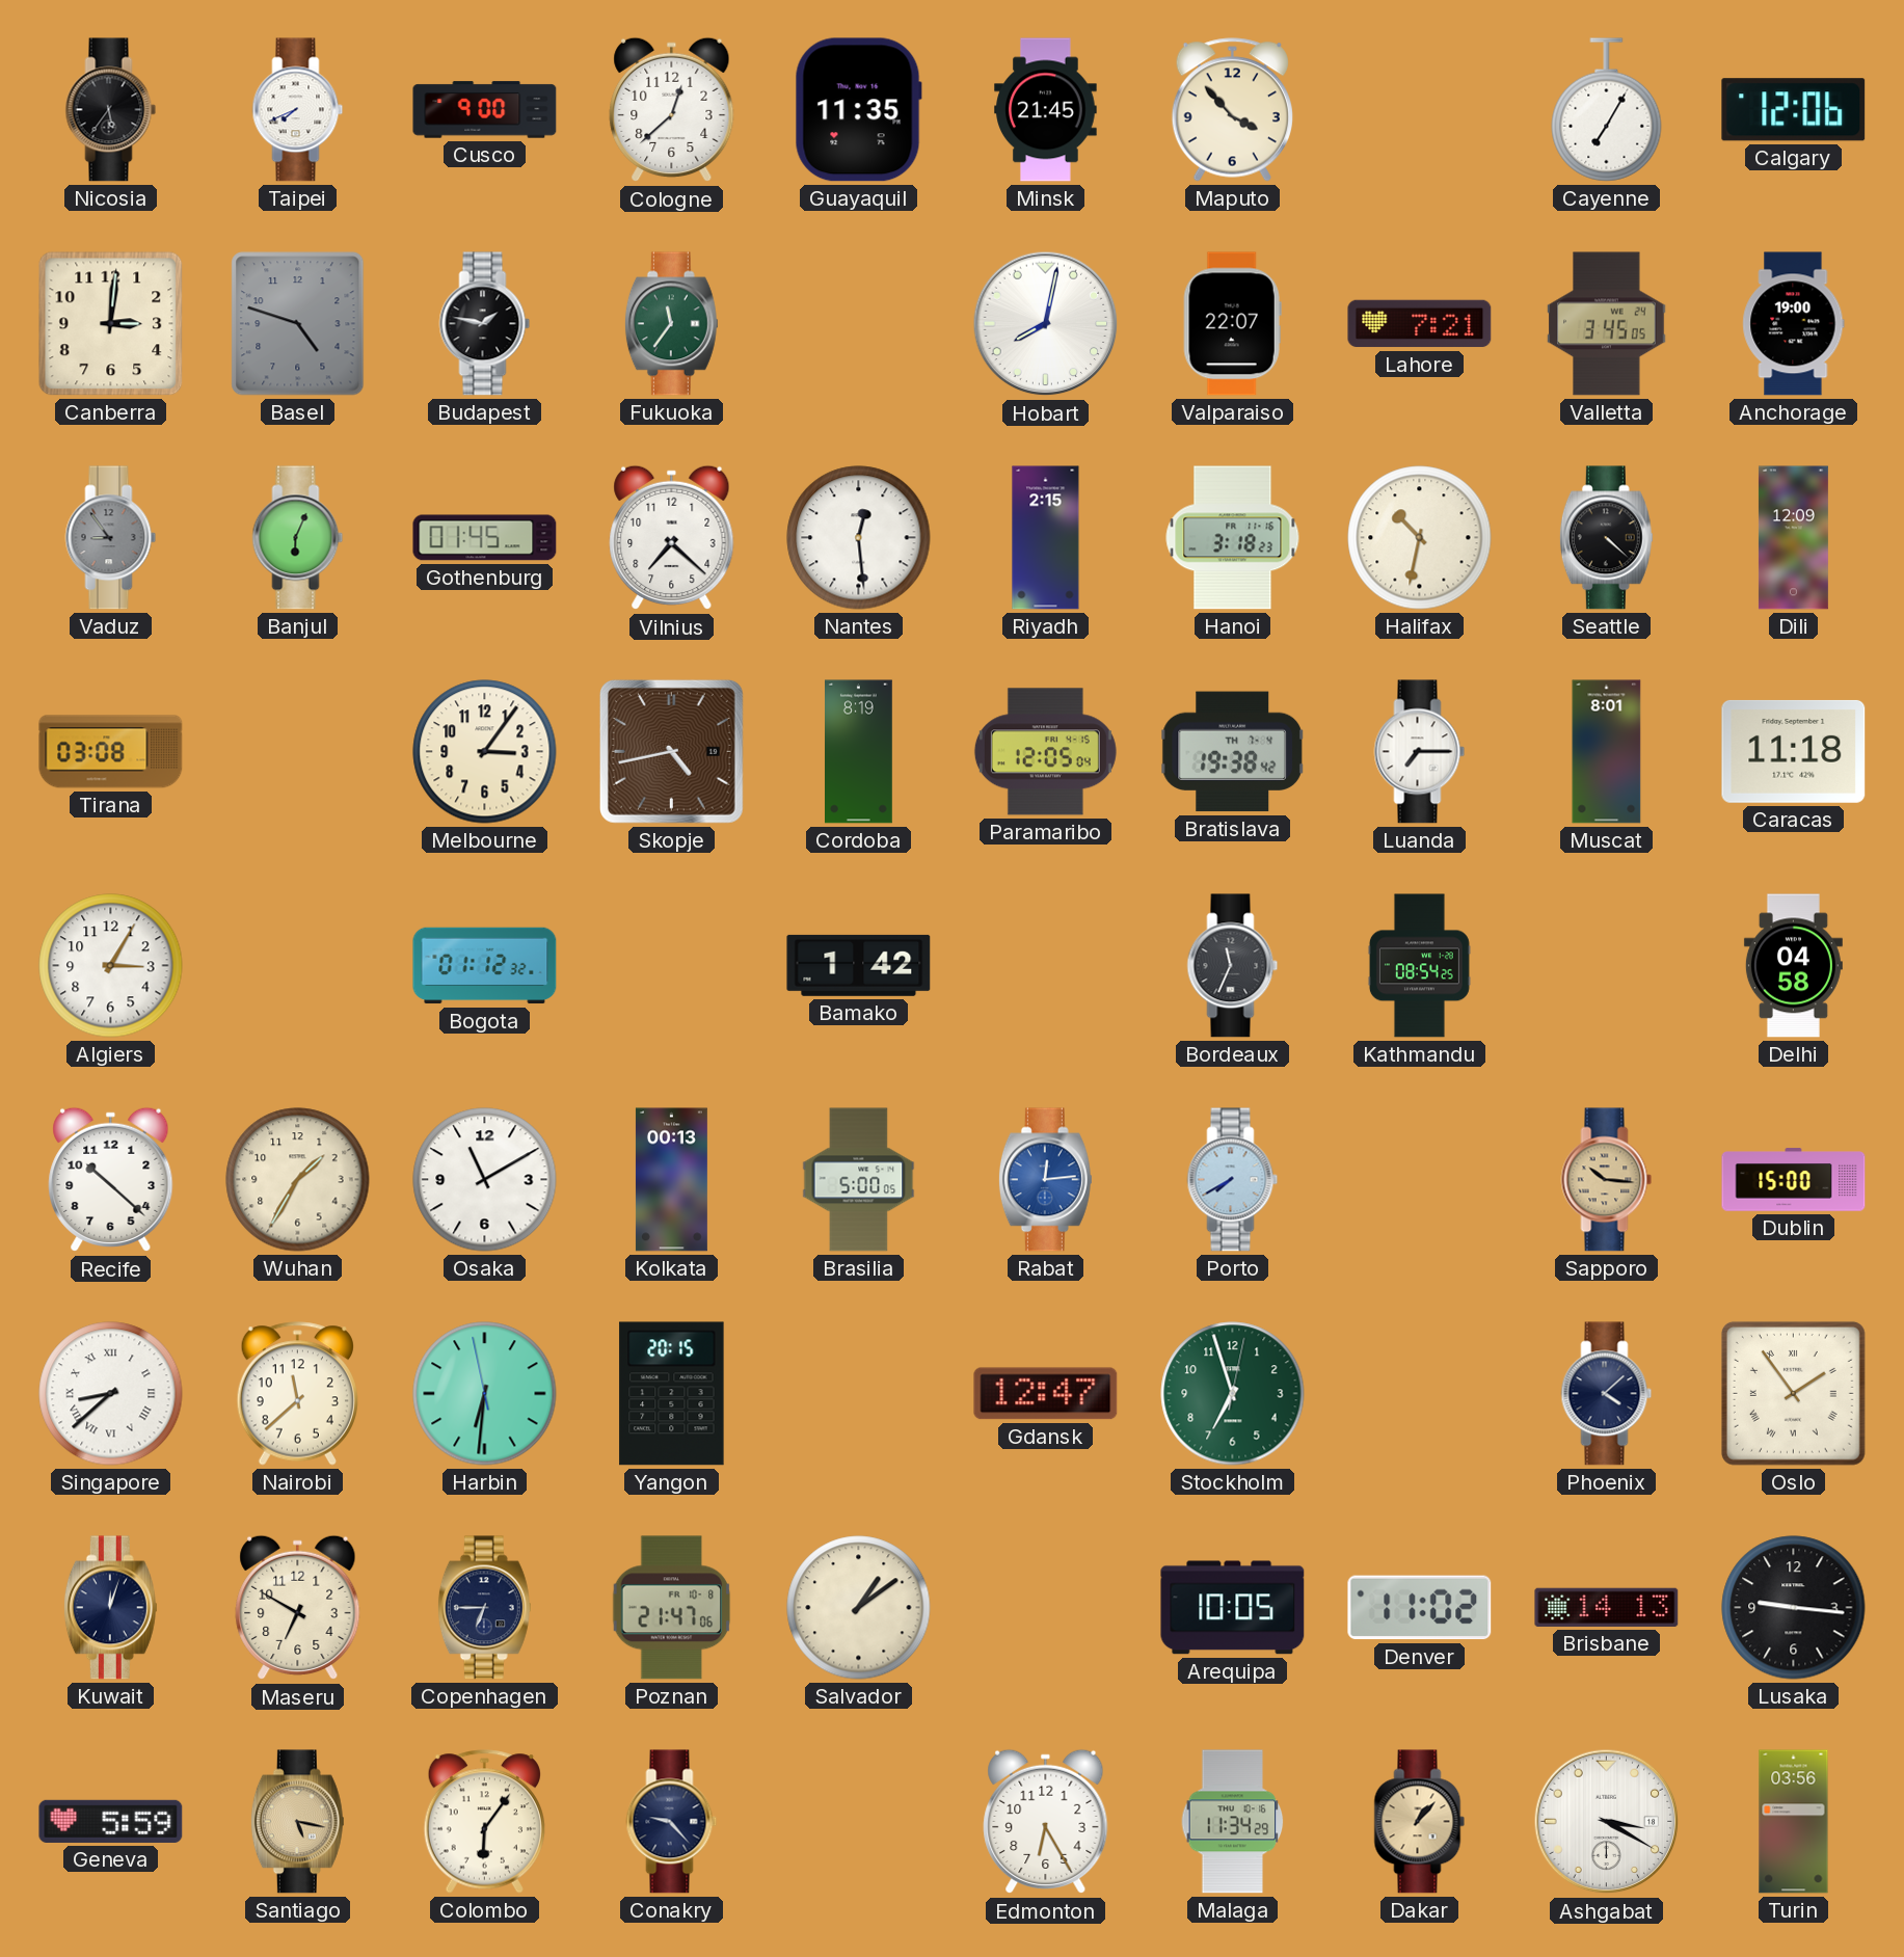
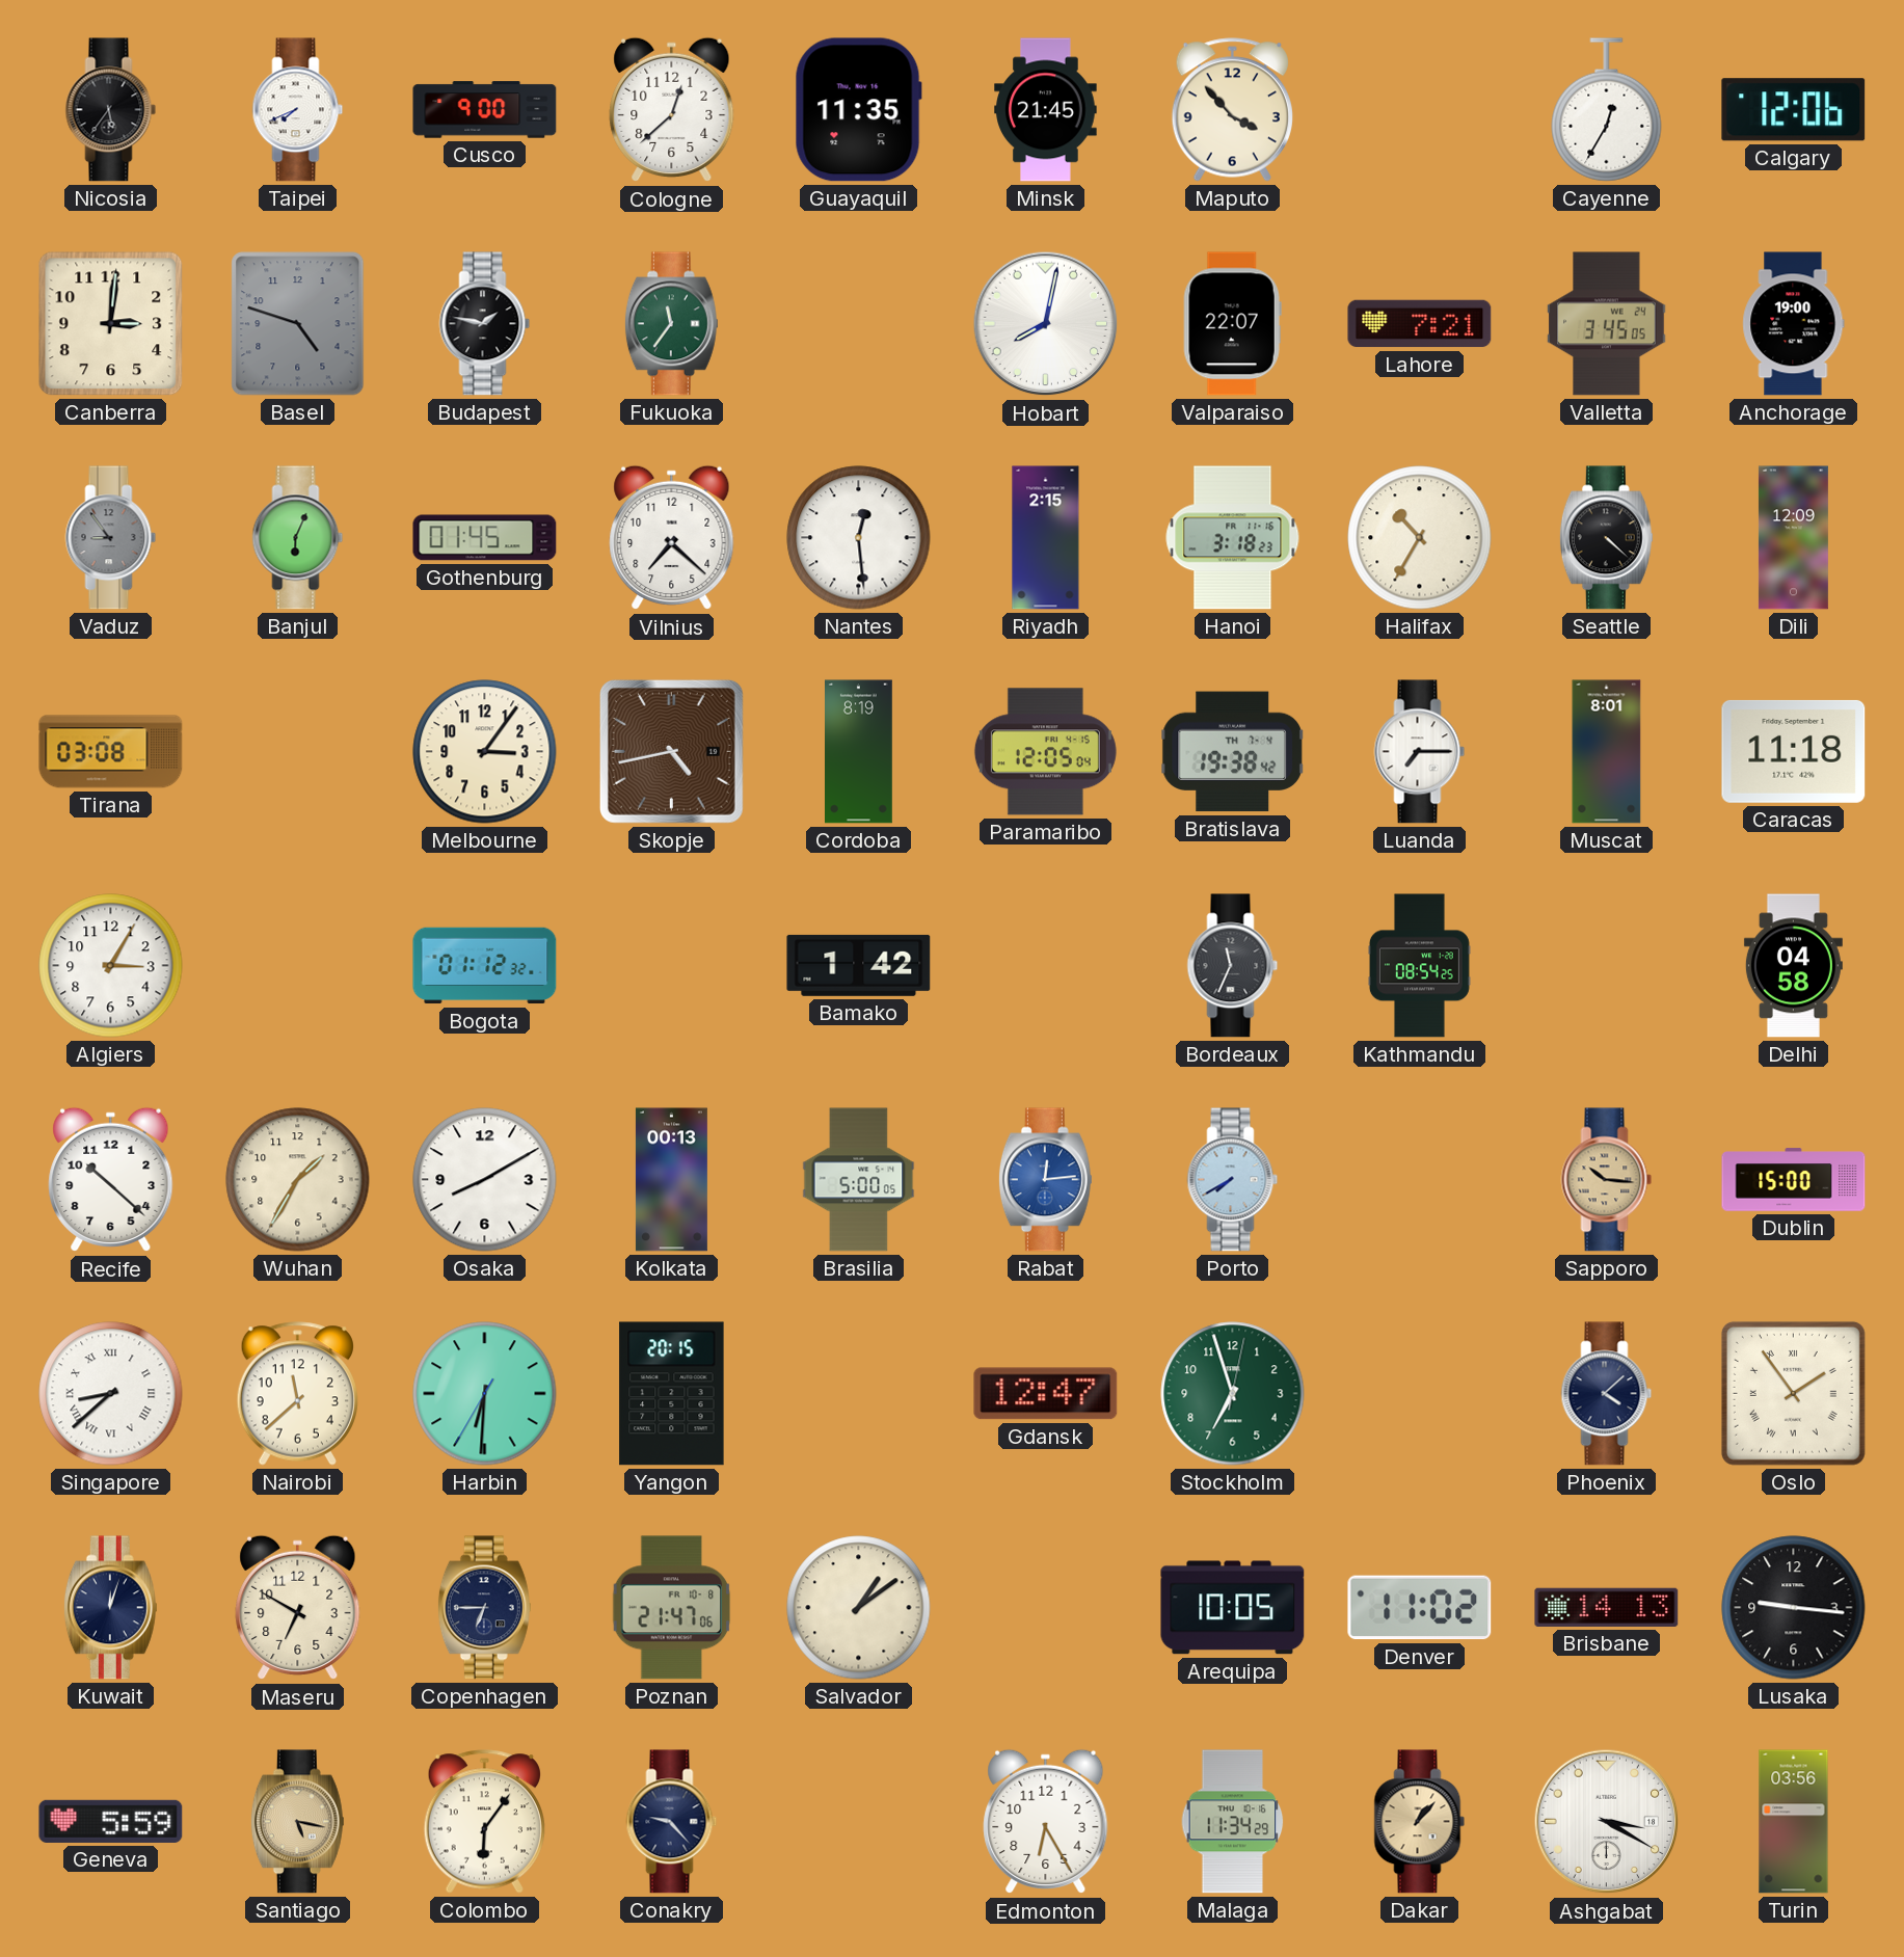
Cayenne: 7:05 -> 12:35
Halifax: 10:32 -> 10:35
Osaka: 11:10 -> 8:10
Harbin: 6:30:58 -> 6:30:35
